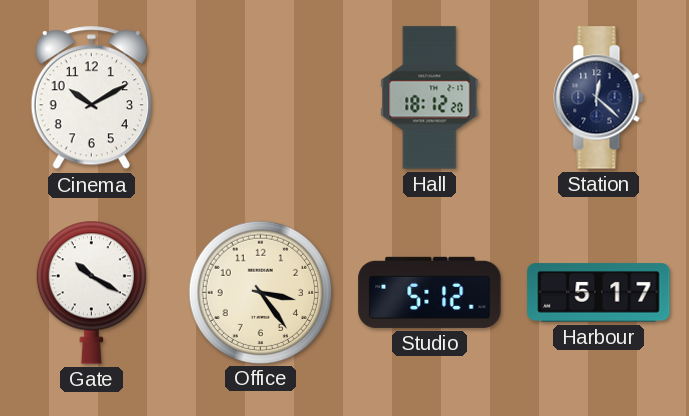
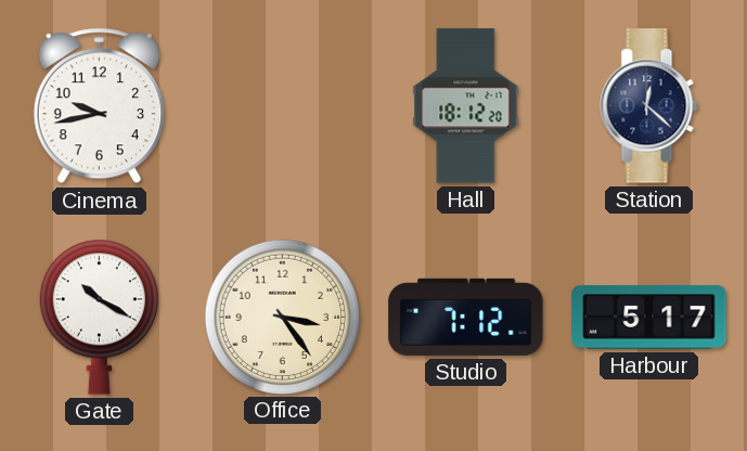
Cinema: 10:10 -> 9:43
Studio: 5:12 -> 7:12
